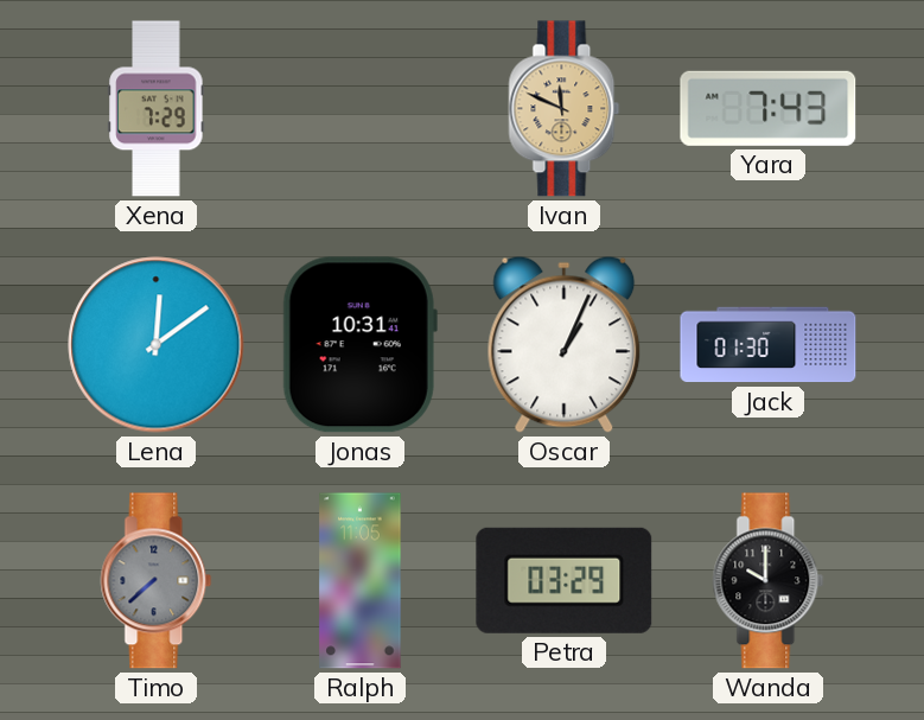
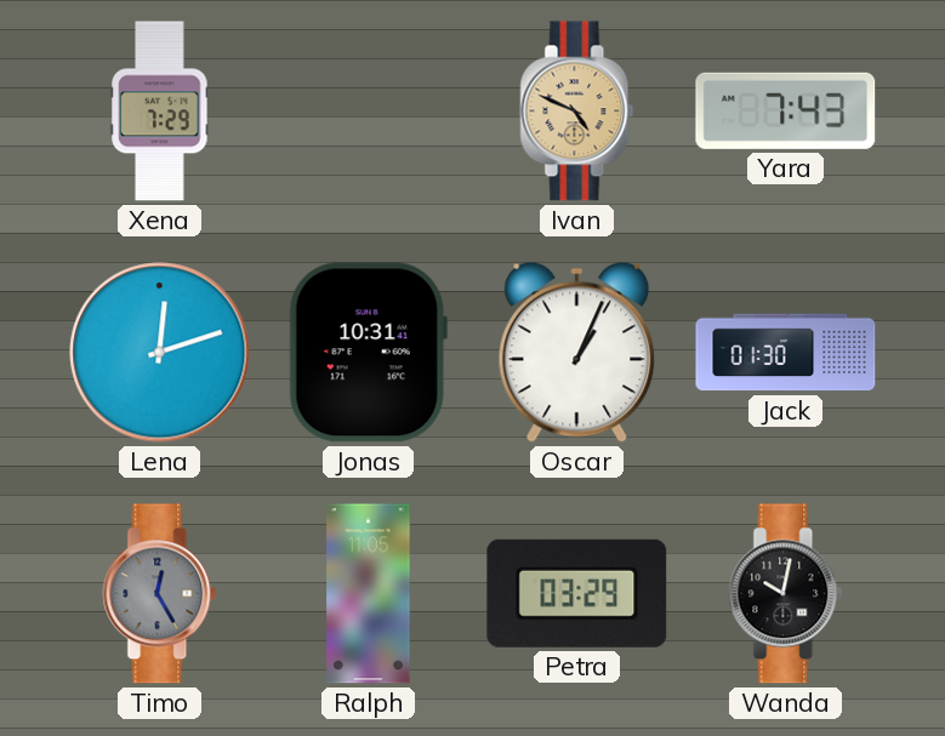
Ivan: 11:49 -> 4:49
Lena: 12:09 -> 12:12
Timo: 7:38 -> 12:25
Wanda: 10:00 -> 10:02
